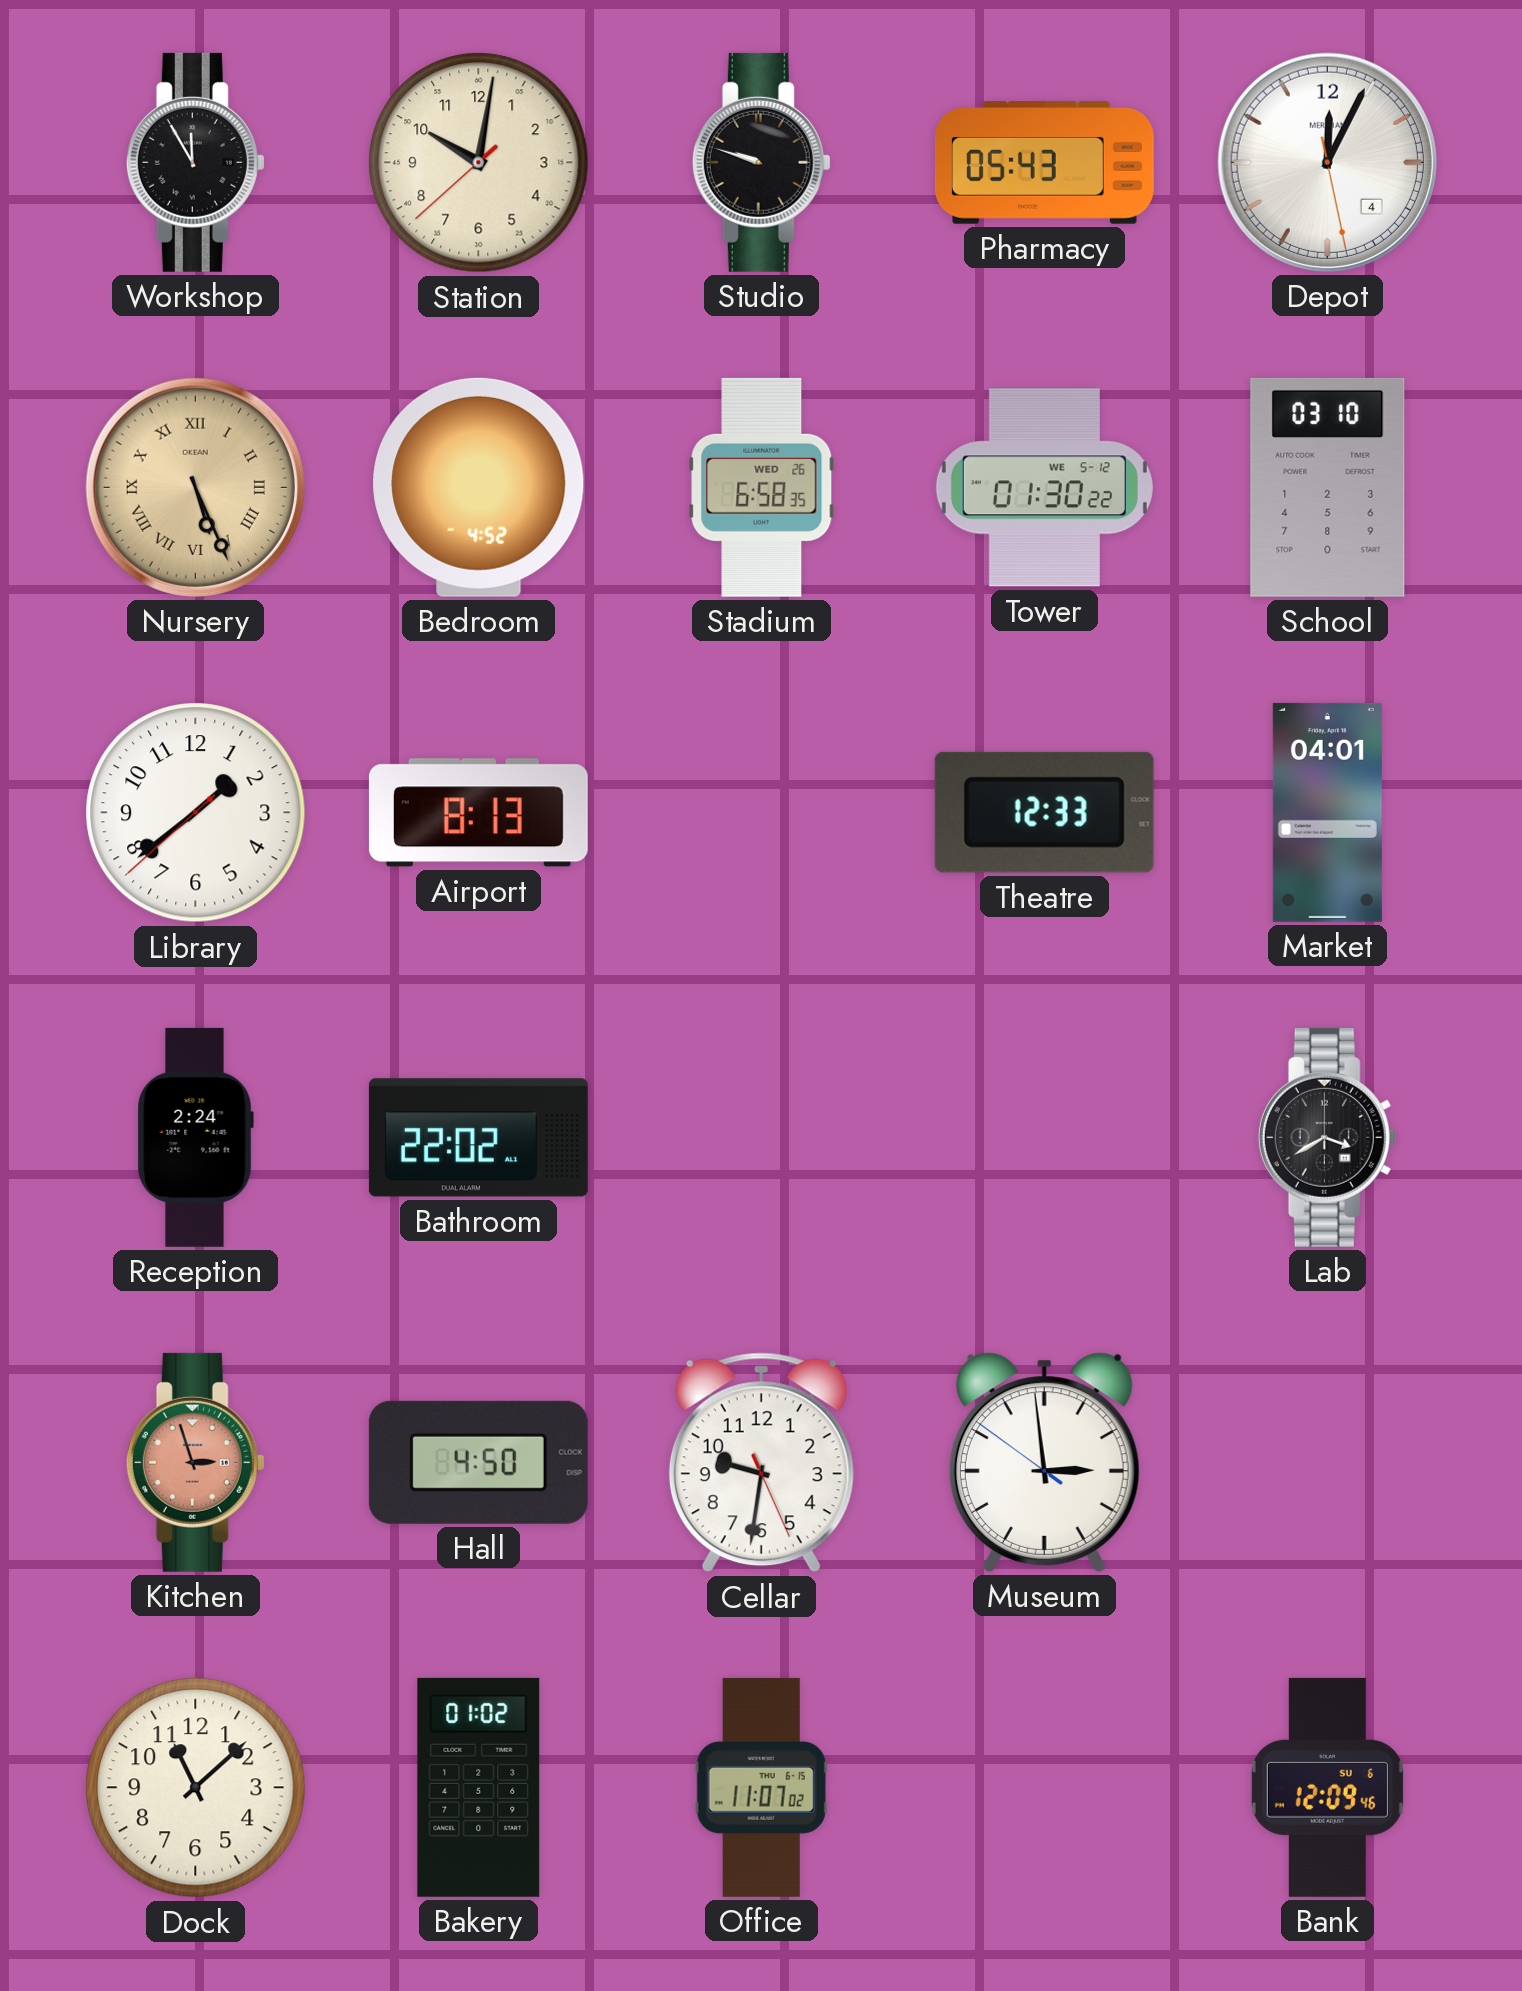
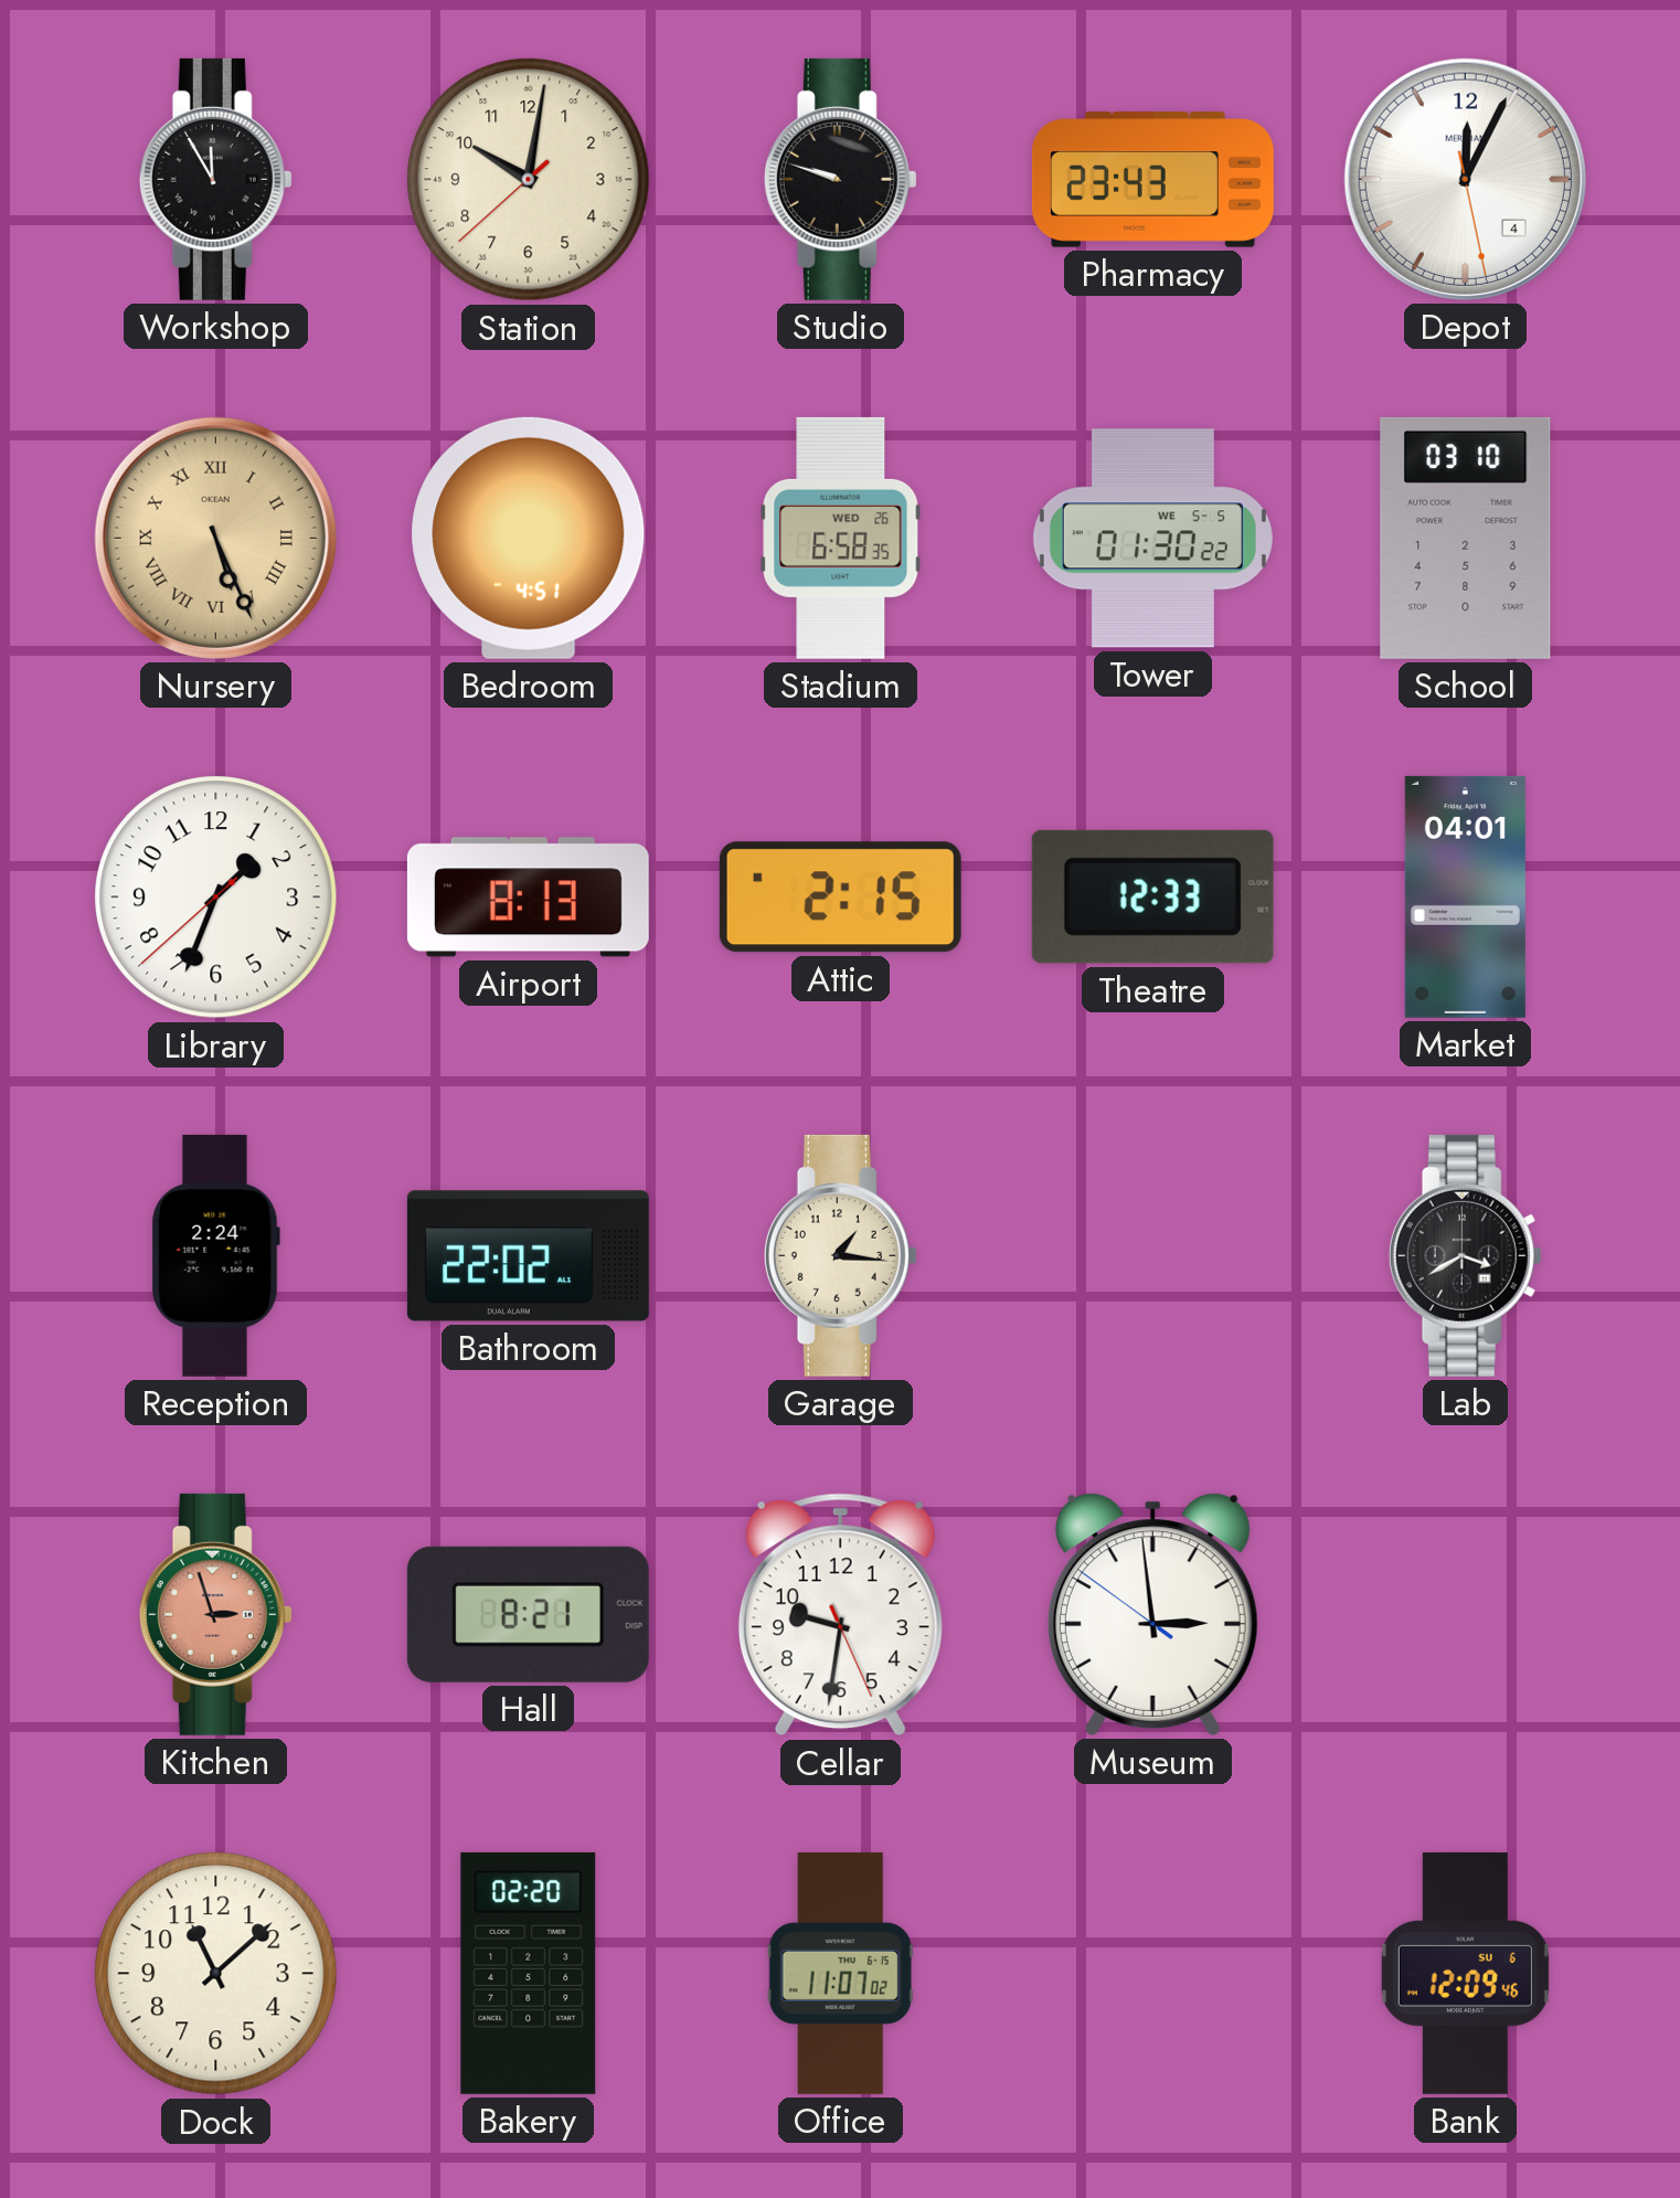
Pharmacy: 05:43 -> 23:43
Bedroom: 4:52 -> 4:51
Tower date: WE 5-12 -> WE 5-5
Library: 1:38 -> 1:33
Attic: none -> 2:15
Garage: none -> 1:16
Hall: 4:50 -> 8:21
Bakery: 01:02 -> 02:20
